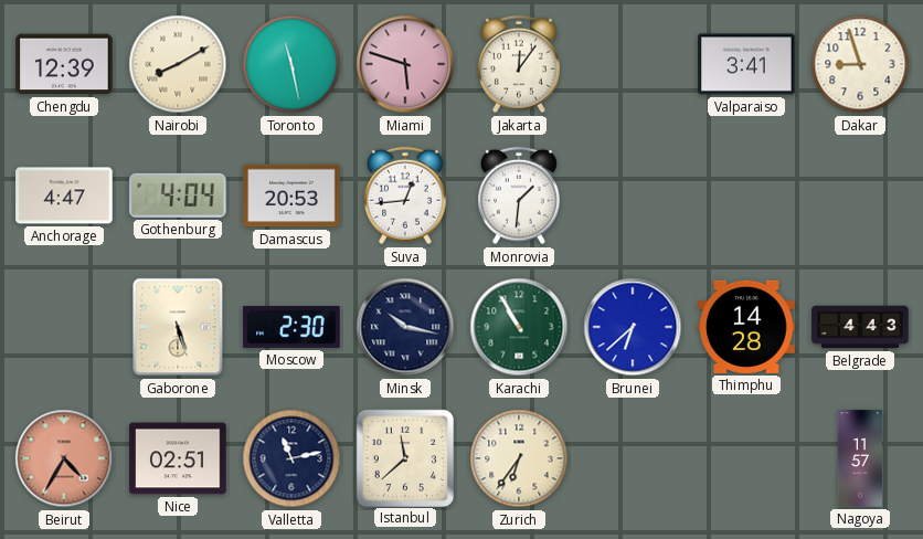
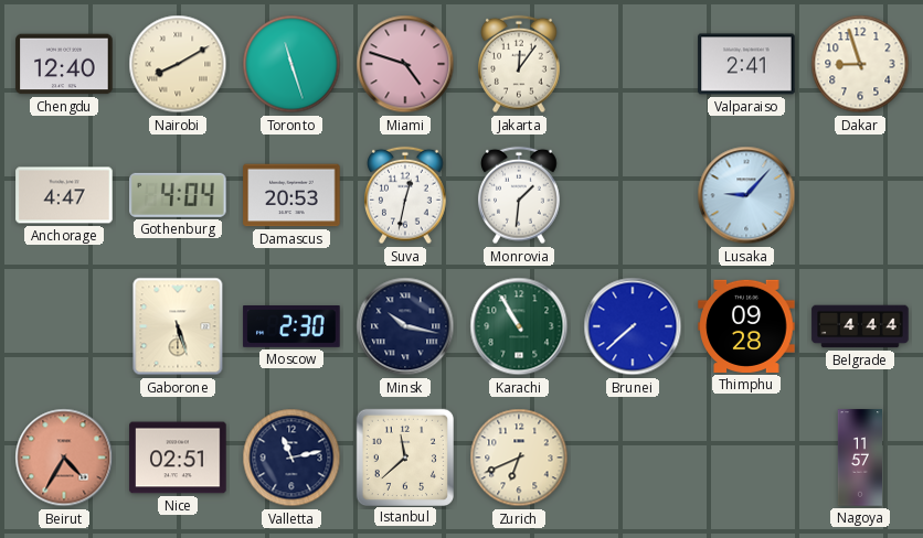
Chengdu: 12:39 -> 12:40
Toronto: 11:28 -> 11:27
Miami: 5:48 -> 4:48
Valparaiso: 3:41 -> 2:41
Suva: 12:44 -> 12:32
Lusaka: none -> 9:07
Brunei: 6:38 -> 7:38
Thimphu: 14:28 -> 09:28
Belgrade: 4:43 -> 4:44
Zurich: 6:36 -> 6:41
